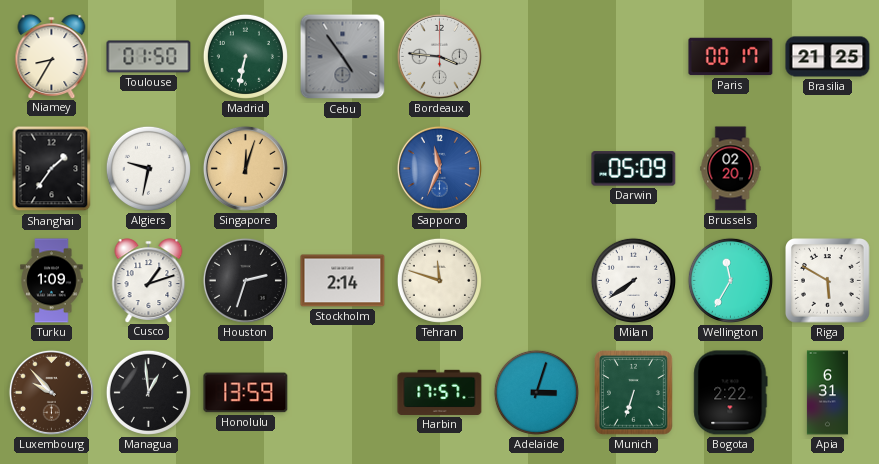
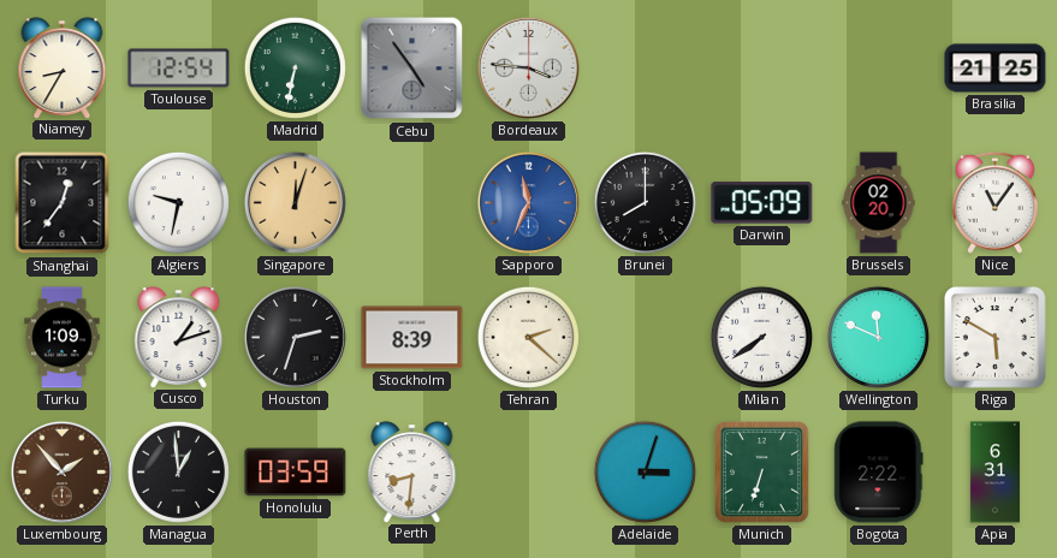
Toulouse: 01:50 -> 12:54
Paris: 00:17 -> none
Shanghai: 1:36 -> 12:36
Brunei: none -> 8:00
Nice: none -> 11:06
Stockholm: 2:14 -> 8:39
Tehran: 11:48 -> 2:22
Wellington: 11:35 -> 11:49
Luxembourg: 9:53 -> 1:53
Honolulu: 13:59 -> 03:59
Perth: none -> 8:31
Harbin: 17:57 -> none
